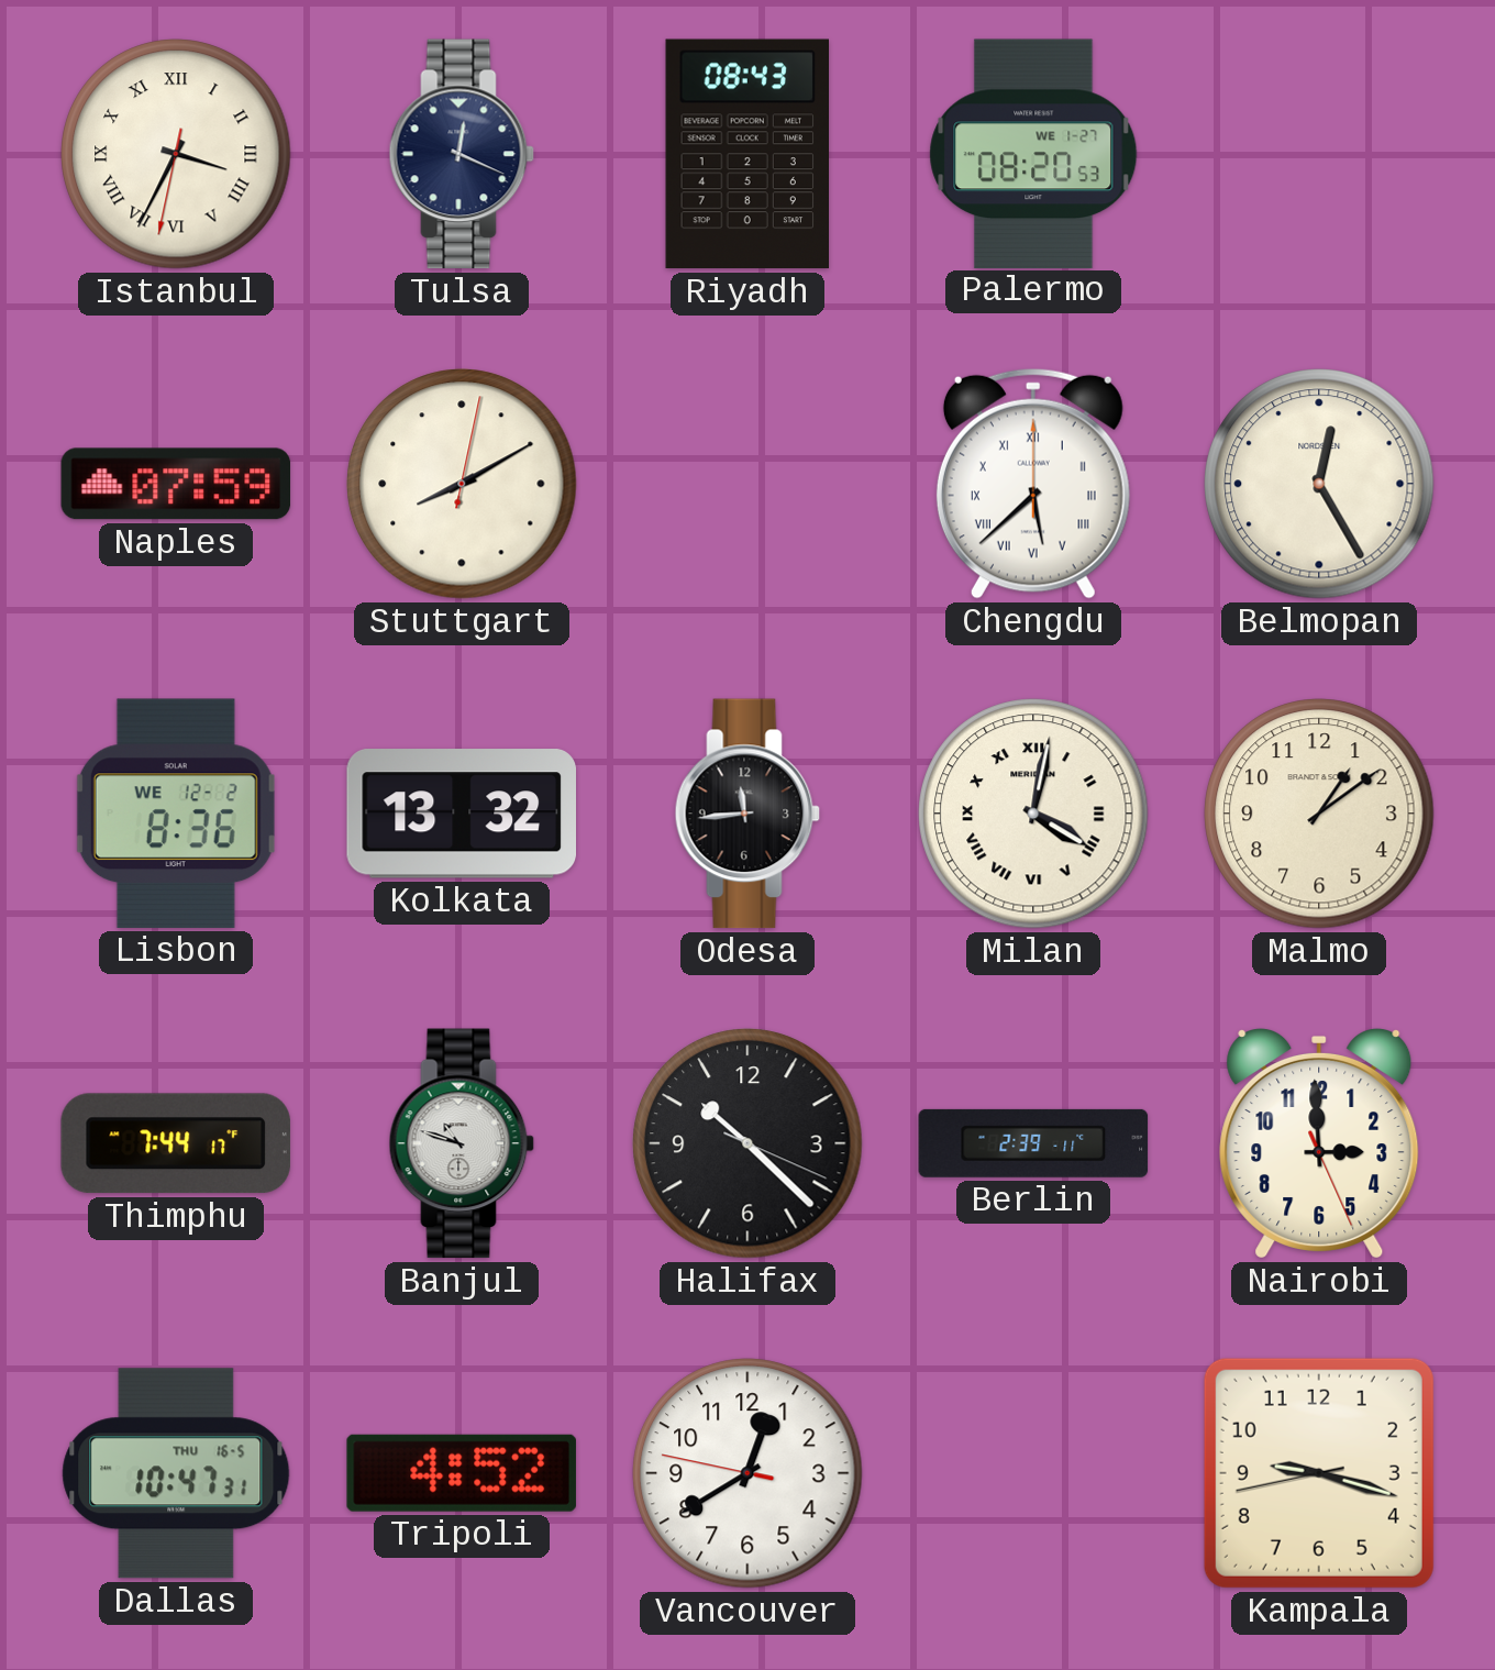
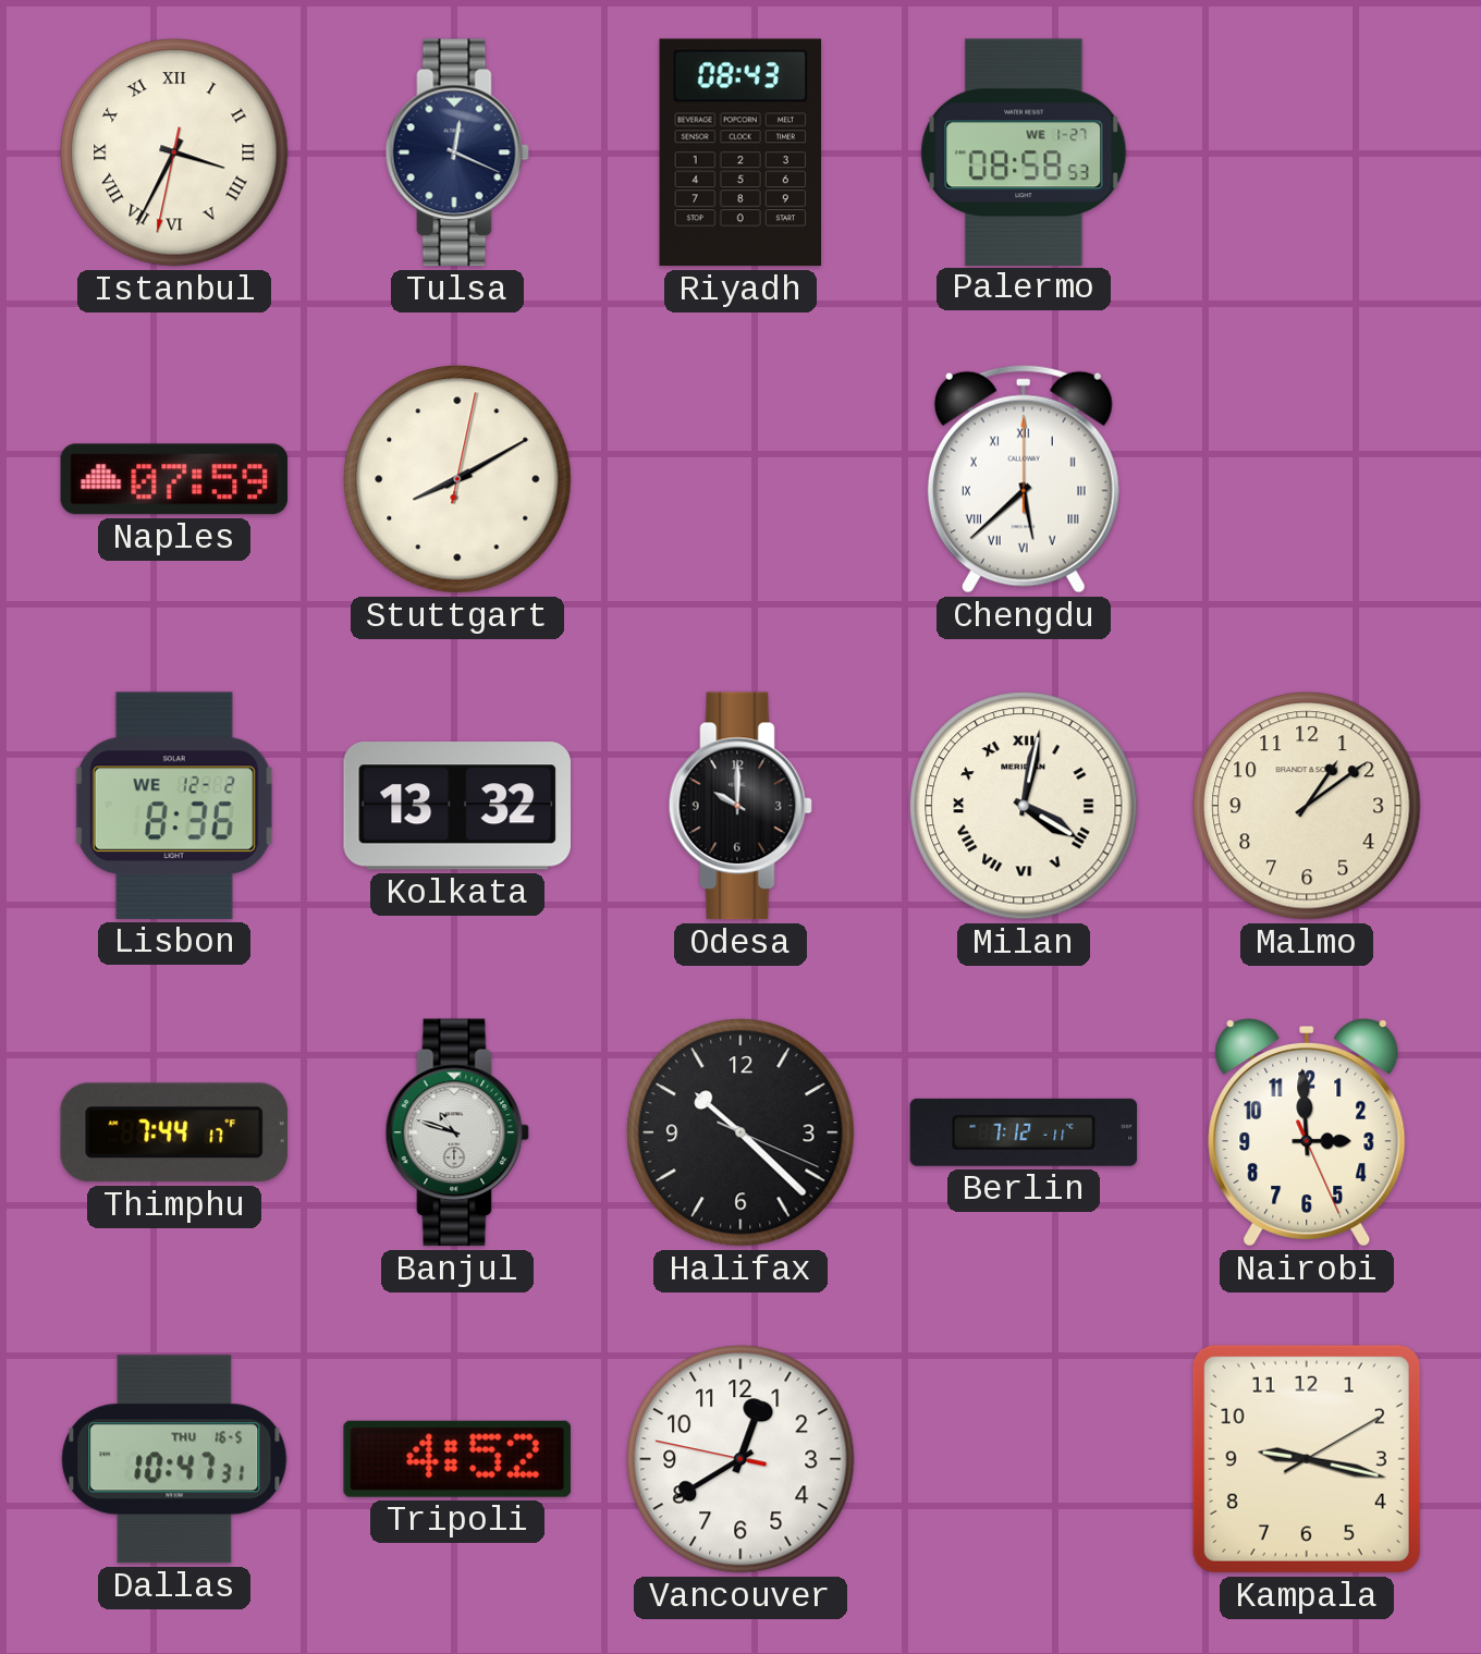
Palermo: 08:20 -> 08:58
Belmopan: 12:25 -> none
Odesa: 11:44 -> 10:00
Berlin: 2:39 -> 7:12
Kampala: 9:17:43 -> 9:17:10
